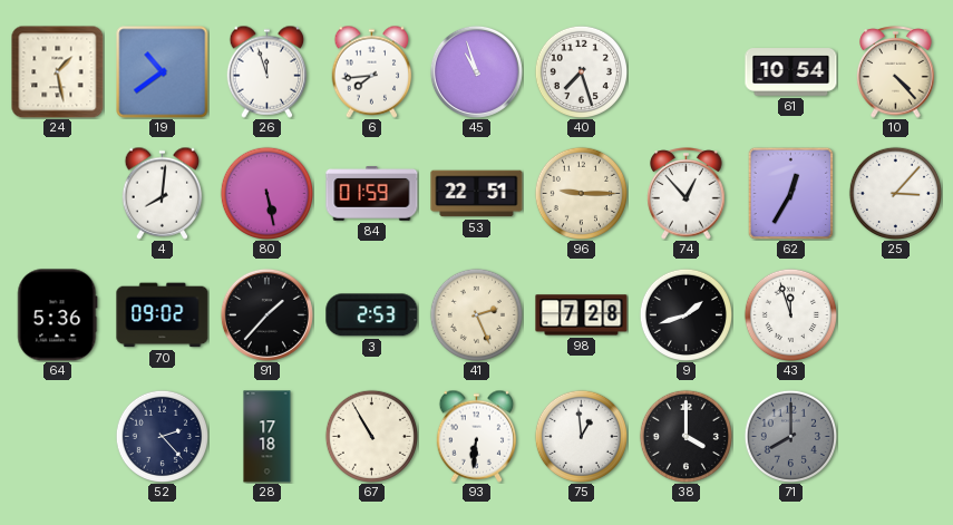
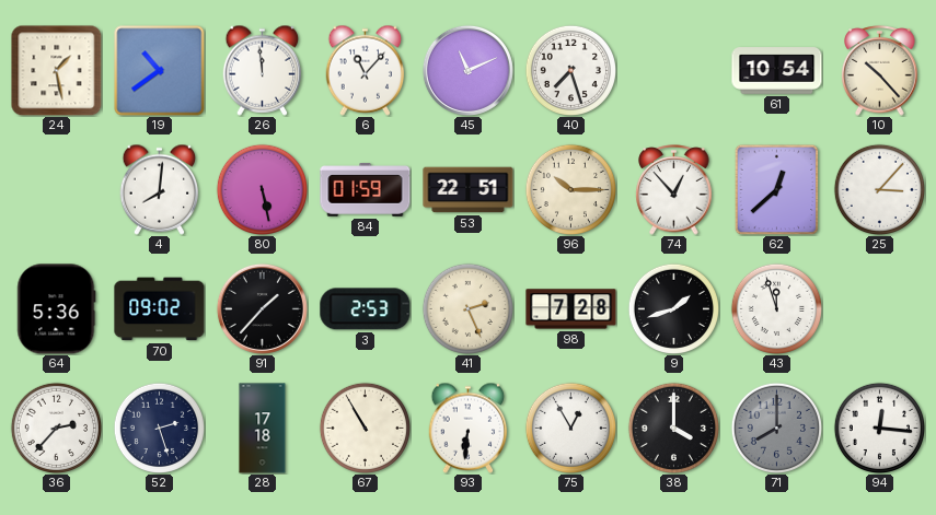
26: 11:57 -> 11:59
6: 7:44 -> 11:07
45: 10:57 -> 11:11
10: 4:23 -> 10:23
96: 9:15 -> 10:15
62: 12:35 -> 12:38
36: none -> 2:37
52: 2:23 -> 2:27
75: 12:59 -> 12:55
94: none -> 12:16
